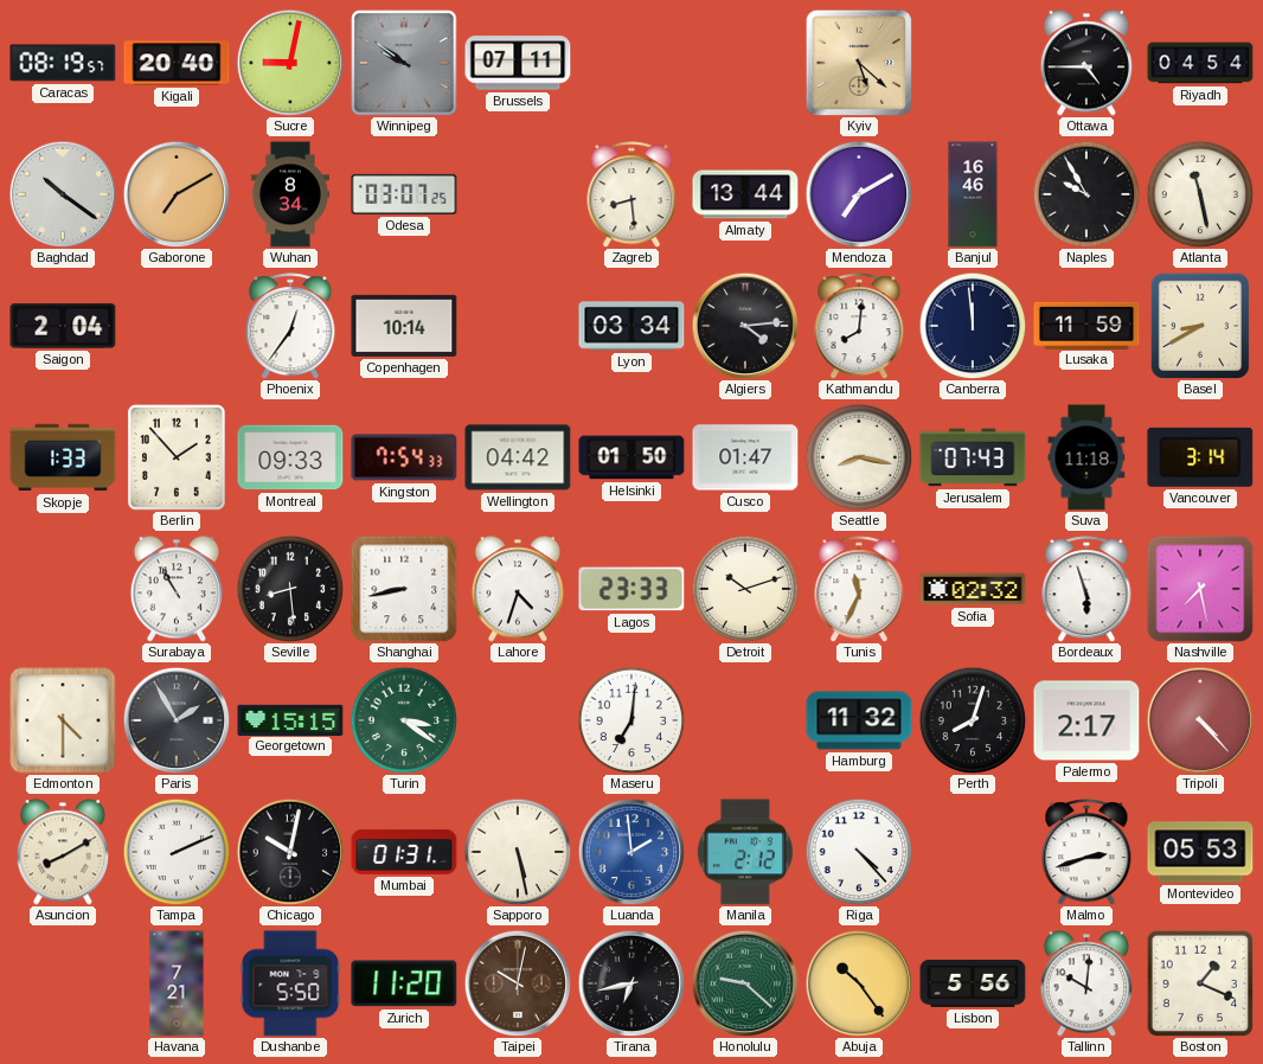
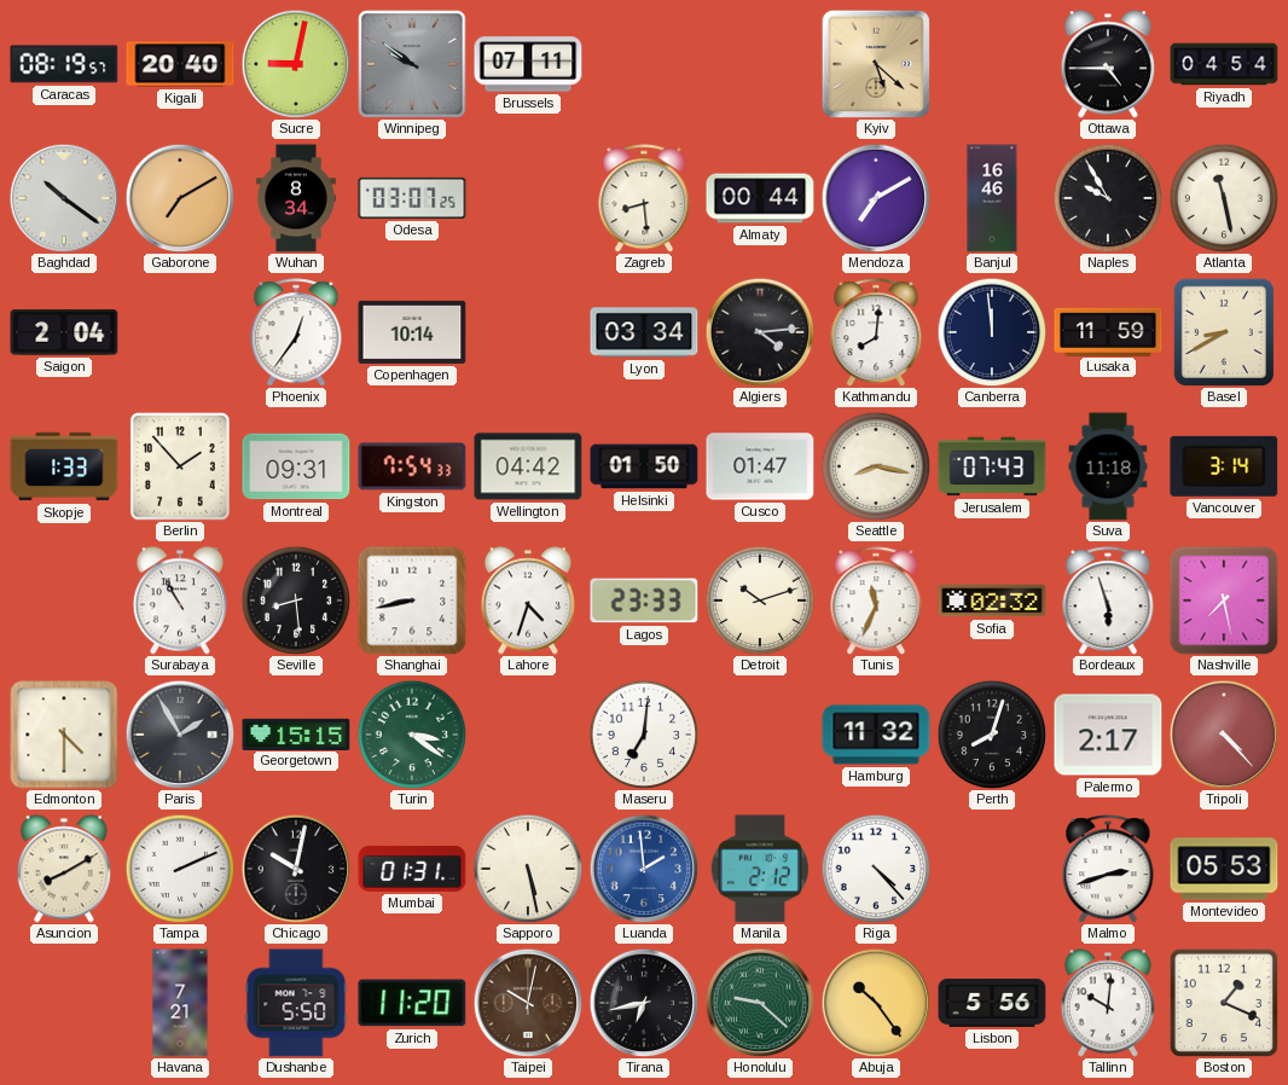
Almaty: 13:44 -> 00:44
Montreal: 09:33 -> 09:31
